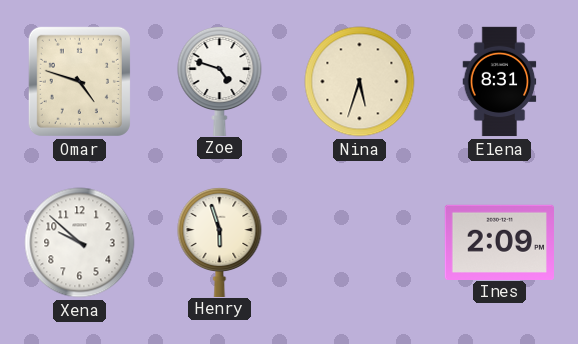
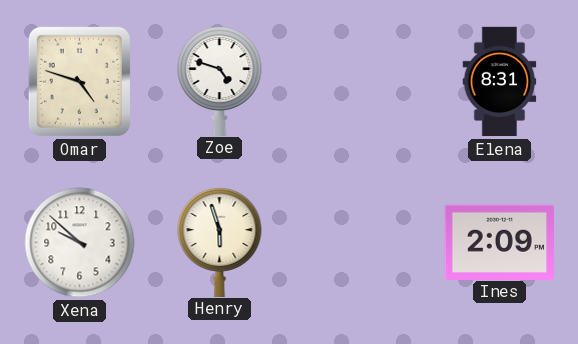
Nina: 5:33 -> none
